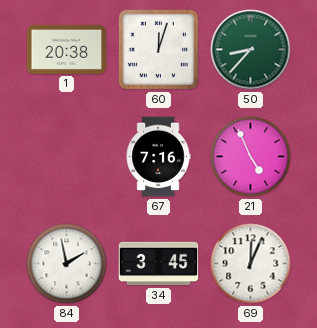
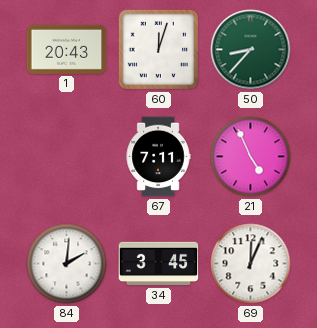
1: 20:38 -> 20:43
67: 7:16 -> 7:11
84: 1:58 -> 2:01
